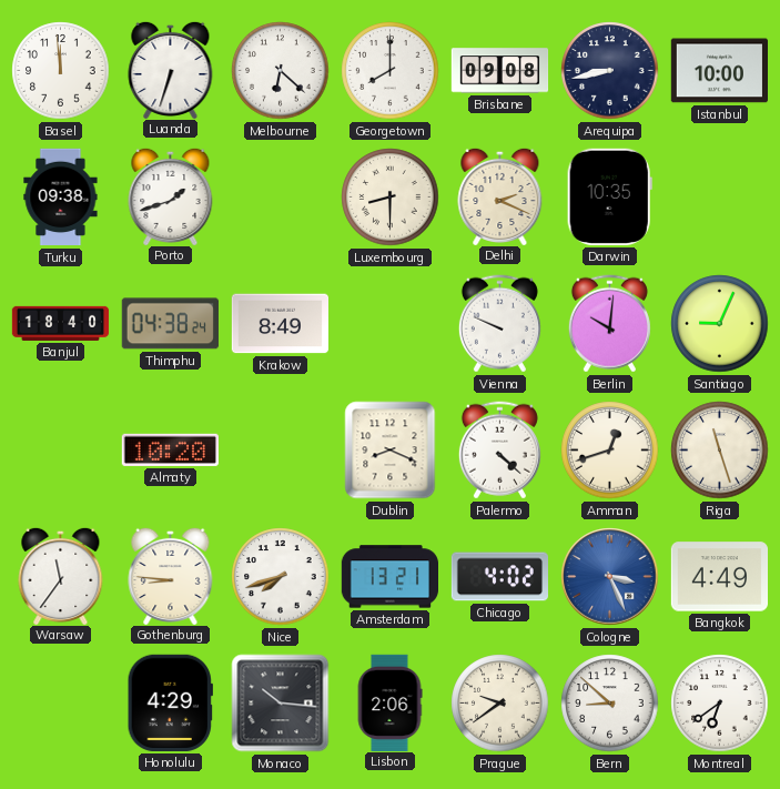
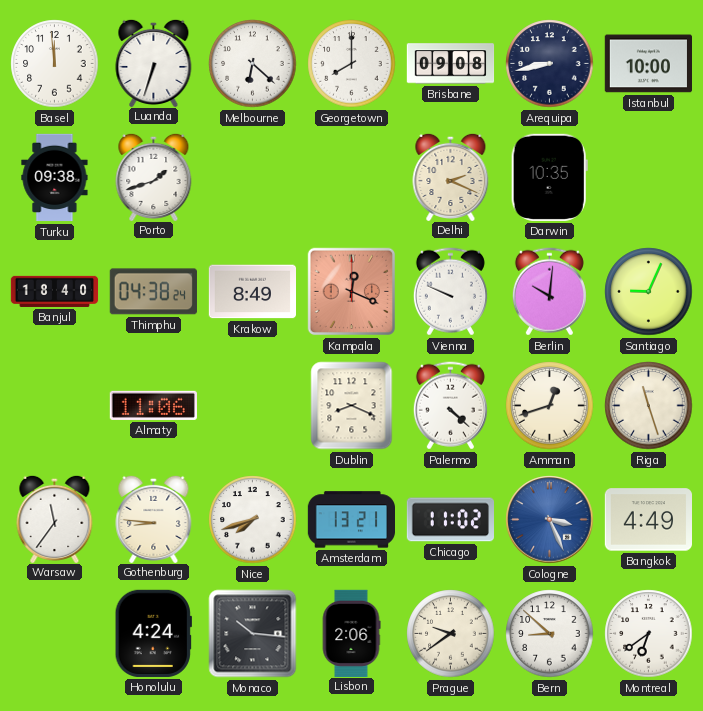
Luxembourg: 8:30 -> none
Kampala: none -> 12:19
Almaty: 10:20 -> 11:06
Chicago: 4:02 -> 11:02
Honolulu: 4:29 -> 4:24
